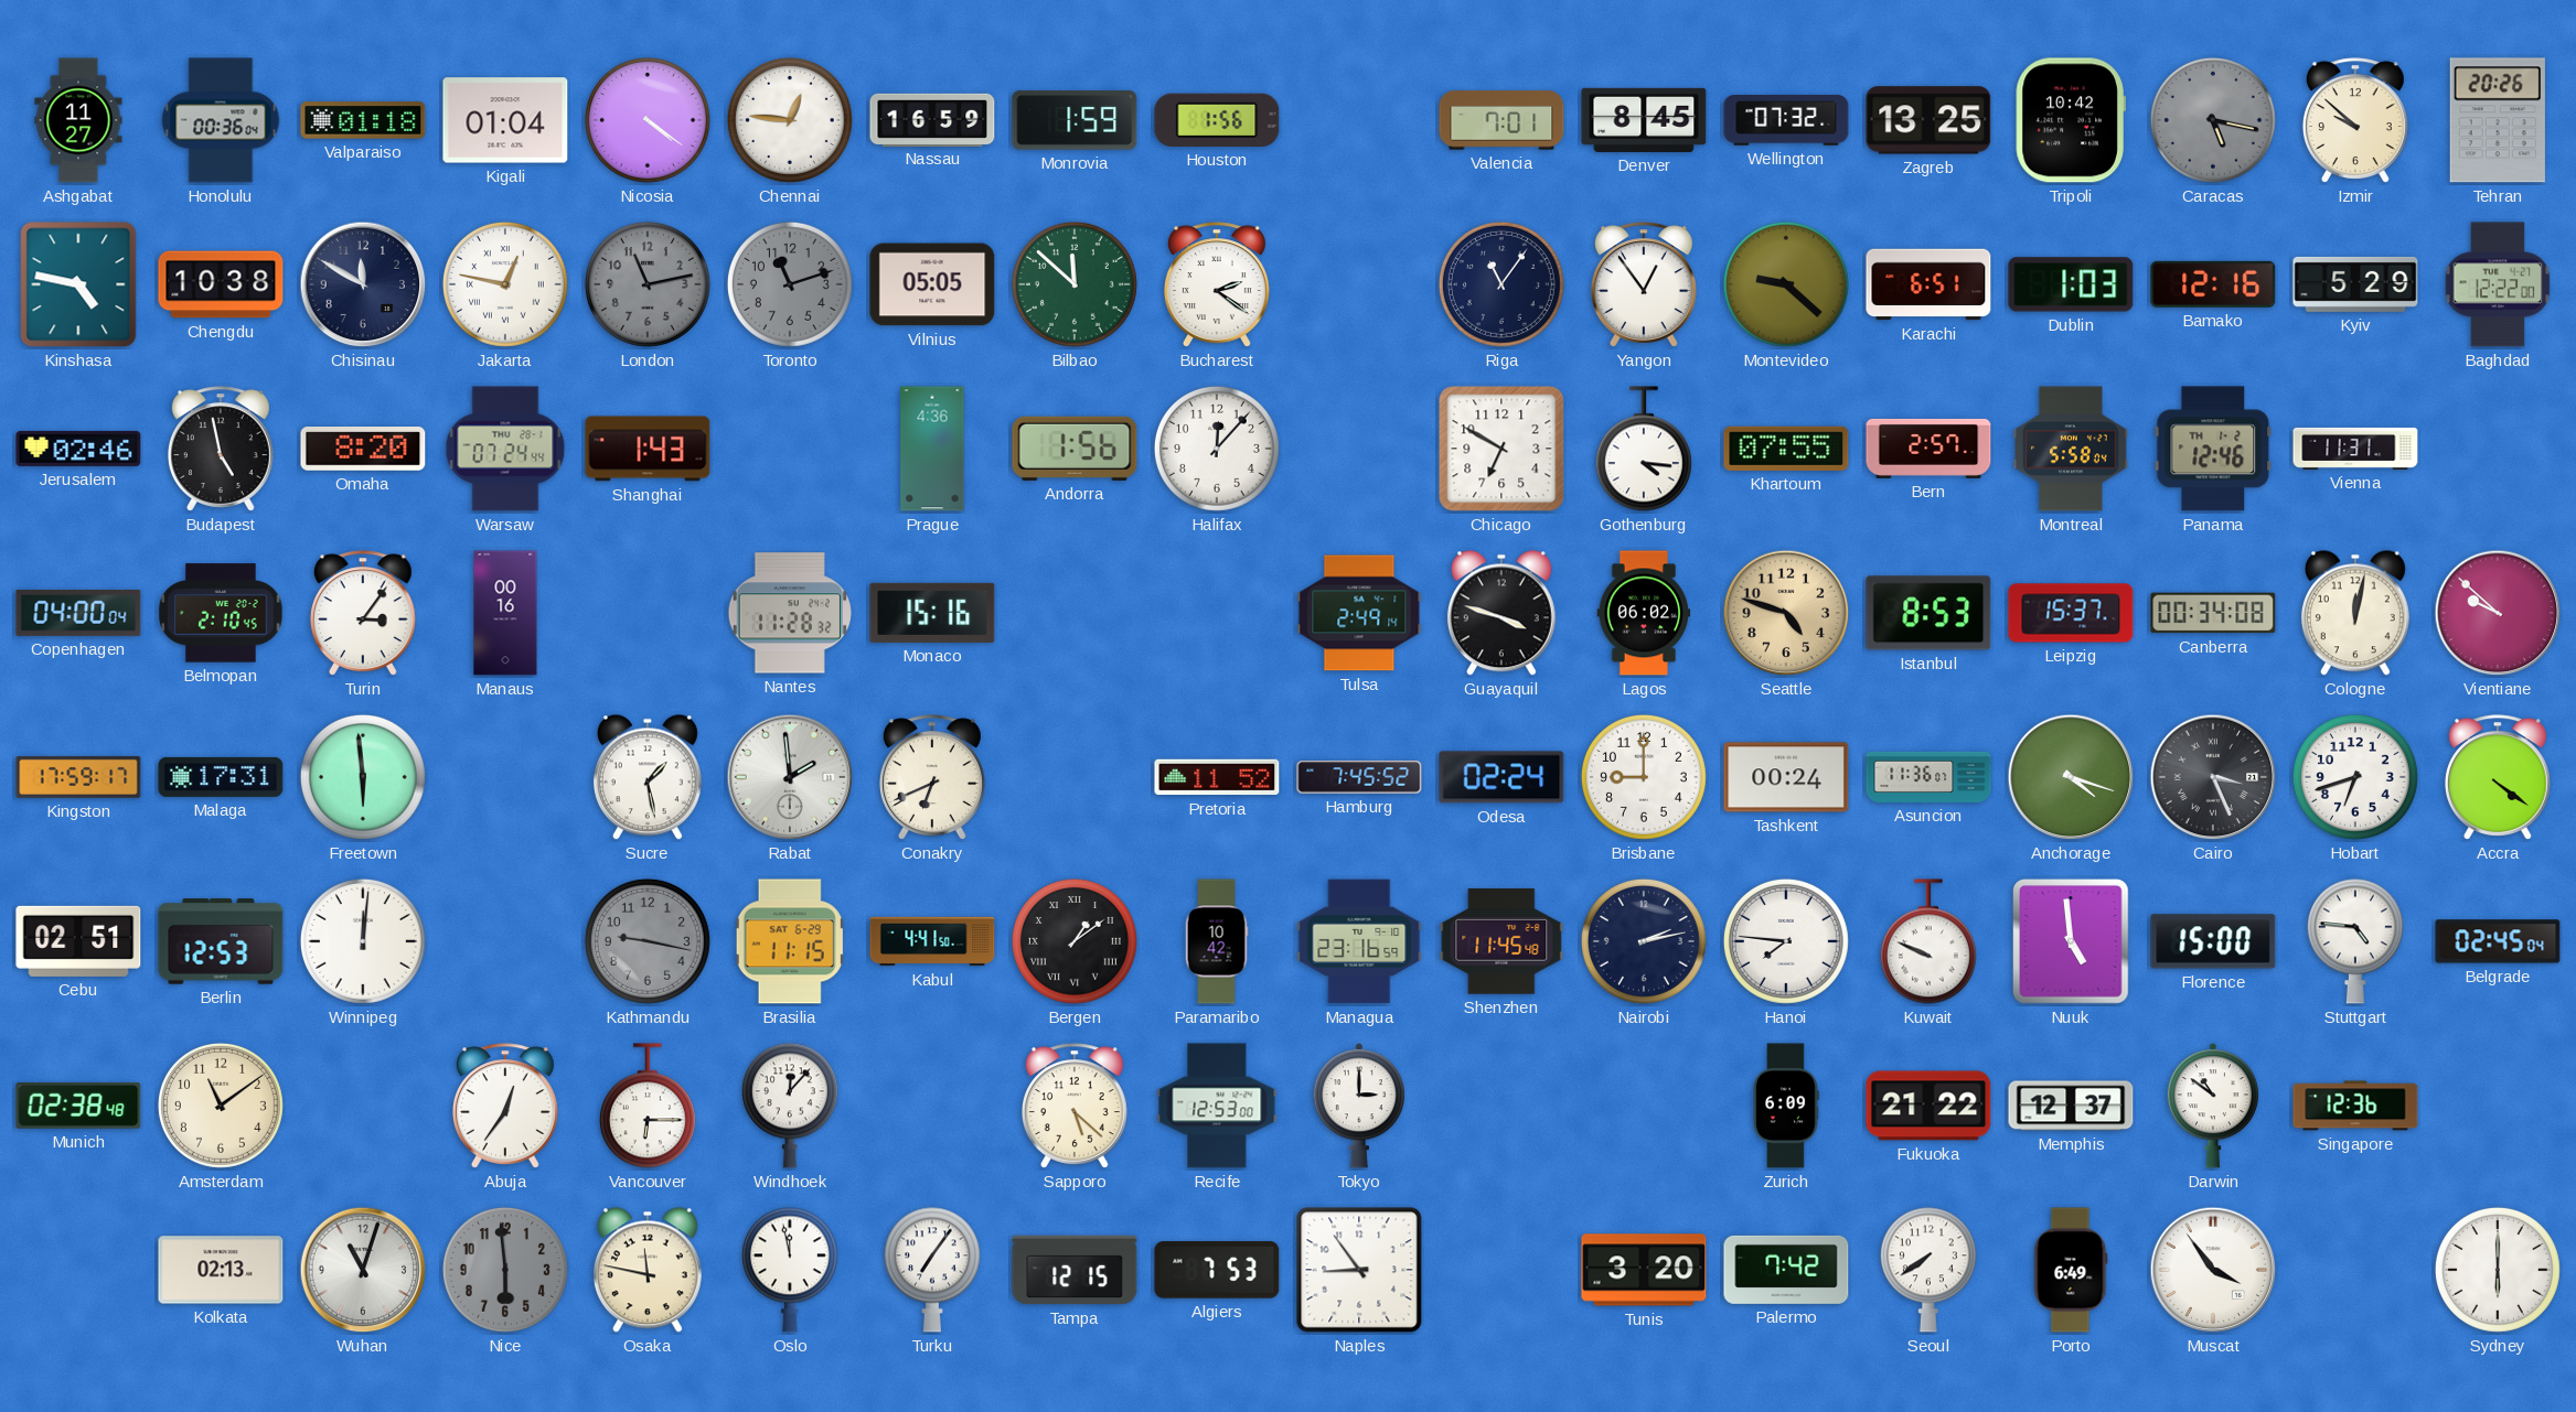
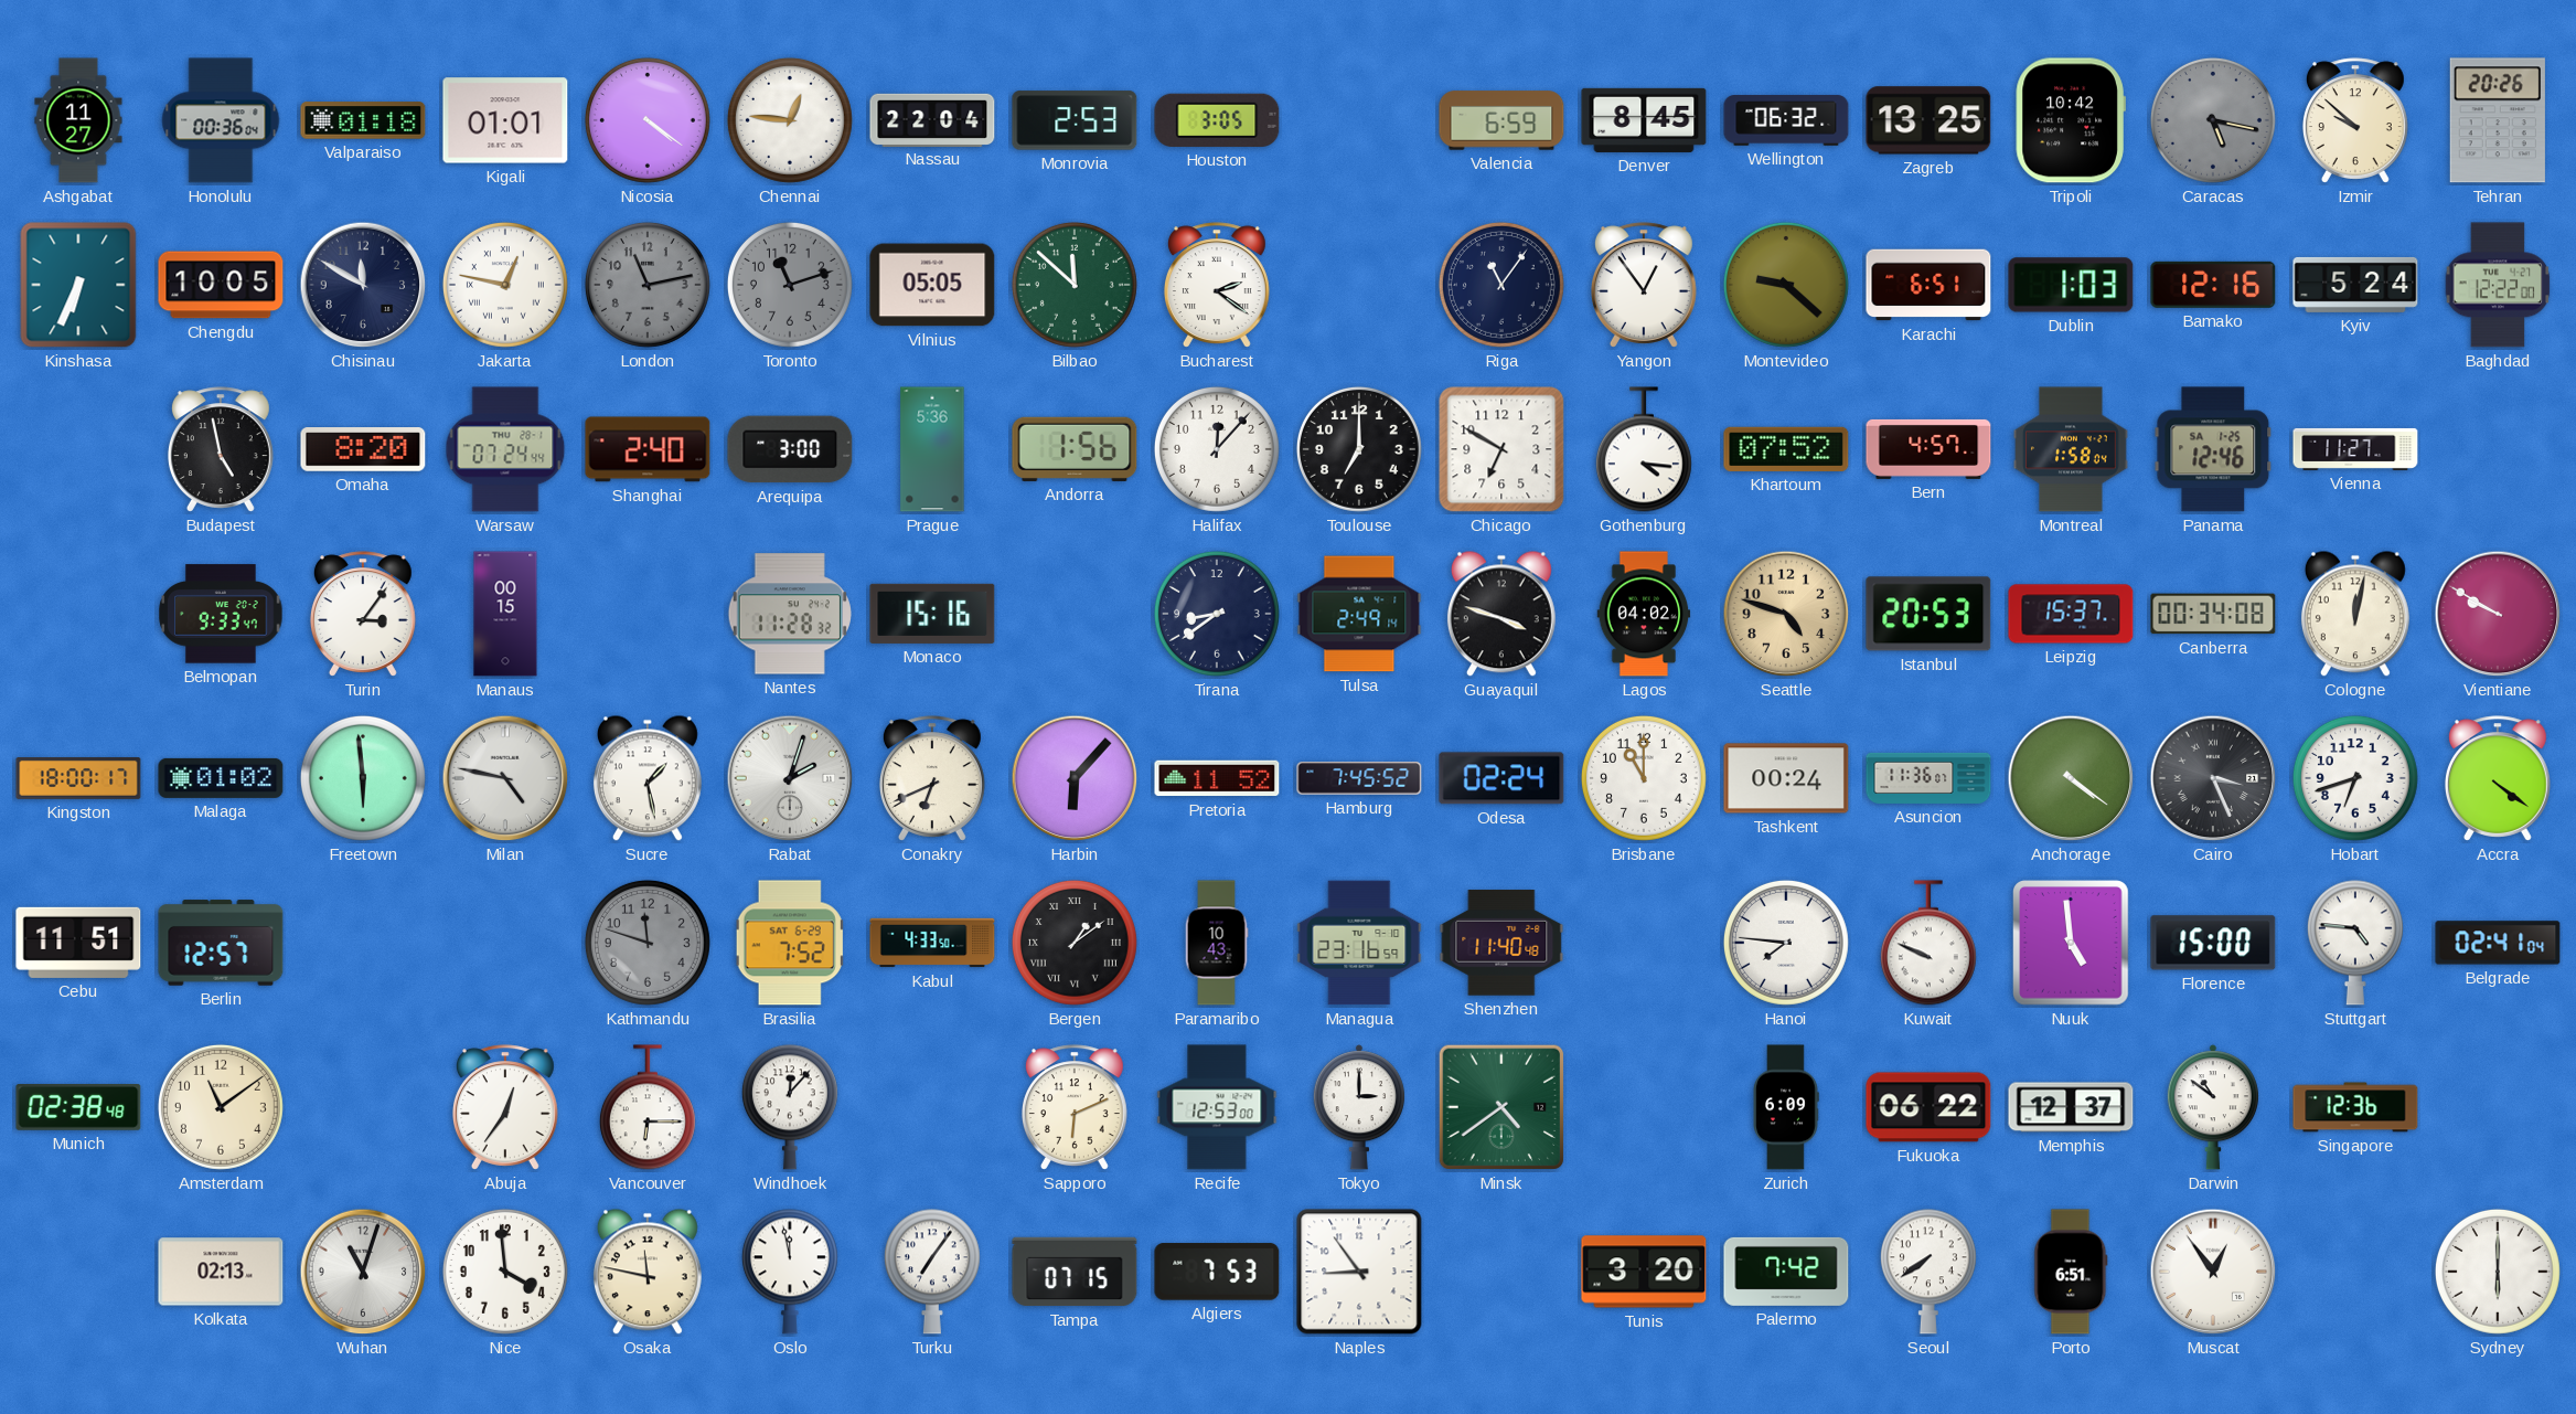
Kigali: 01:04 -> 01:01
Nassau: 16:59 -> 22:04
Monrovia: 1:59 -> 2:53
Houston: 1:56 -> 3:05
Valencia: 7:01 -> 6:59
Wellington: 07:32 -> 06:32
Kinshasa: 4:47 -> 6:34
Chengdu: 10:38 -> 10:05
Kyiv: 5:29 -> 5:24
Jerusalem: 02:46 -> none
Shanghai: 1:43 -> 2:40
Arequipa: none -> 3:00
Prague: 4:36 -> 5:36
Toulouse: none -> 7:00
Khartoum: 07:55 -> 07:52
Bern: 2:57 -> 4:57
Montreal: 5:58 -> 1:58
Panama date: TH 1-2 -> SA 1-25
Vienna: 11:31 -> 11:27
Copenhagen: 04:00 -> none
Belmopan: 2:10 -> 9:33
Manaus: 00:16 -> 00:15
Tirana: none -> 8:39
Lagos: 06:02 -> 04:02
Istanbul: 8:53 -> 20:53
Vientiane: 9:52 -> 9:50
Kingston: 17:59 -> 18:00
Malaga: 17:31 -> 01:02
Milan: none -> 4:47
Rabat: 1:59 -> 2:03
Harbin: none -> 6:07
Brisbane: 9:00 -> 11:00
Anchorage: 4:18 -> 4:21
Cebu: 02:51 -> 11:51
Berlin: 12:53 -> 12:57
Winnipeg: 12:01 -> none
Kathmandu: 9:17 -> 11:48
Brasilia: 11:15 -> 7:52
Kabul: 4:41 -> 4:33
Paramaribo: 10:42 -> 10:43
Shenzhen: 11:45 -> 11:40
Nairobi: 2:13 -> none
Belgrade: 02:45 -> 02:41
Sapporo: 5:22 -> 6:11
Minsk: none -> 4:39
Fukuoka: 21:22 -> 06:22
Nice: 5:59 -> 3:59
Nice dial: grey -> white
Tampa: 12:15 -> 07:15
Porto: 6:49 -> 6:51
Muscat: 3:54 -> 12:54
